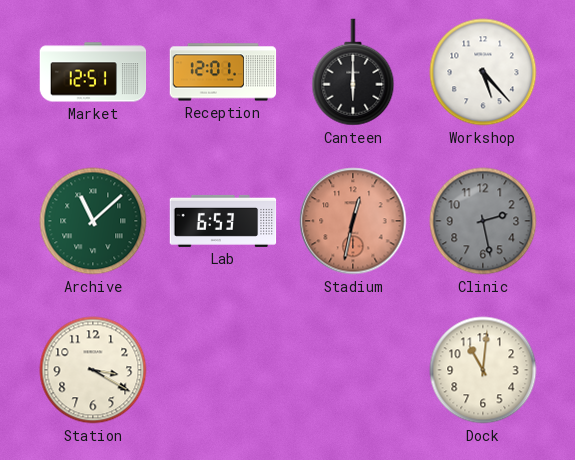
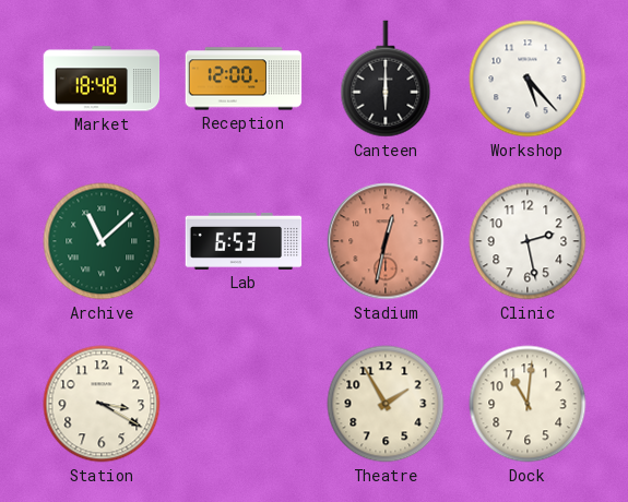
Market: 12:51 -> 18:48
Reception: 12:01 -> 12:00
Clinic dial: grey -> white
Theatre: none -> 1:55
